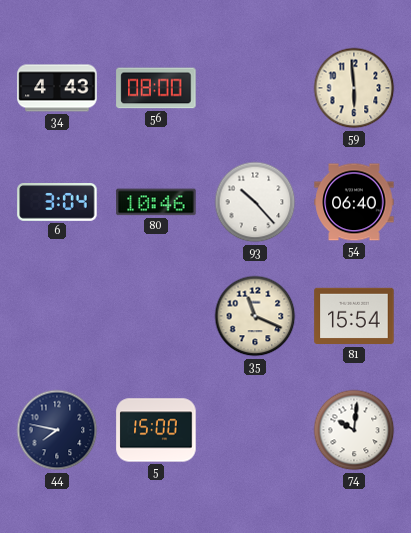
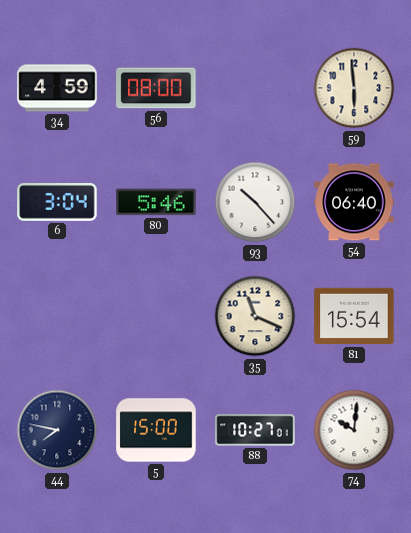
34: 4:43 -> 4:59
80: 10:46 -> 5:46
88: none -> 10:27
